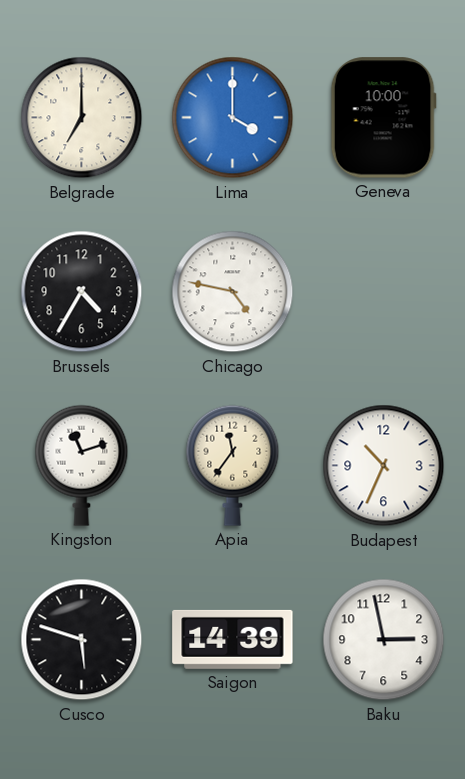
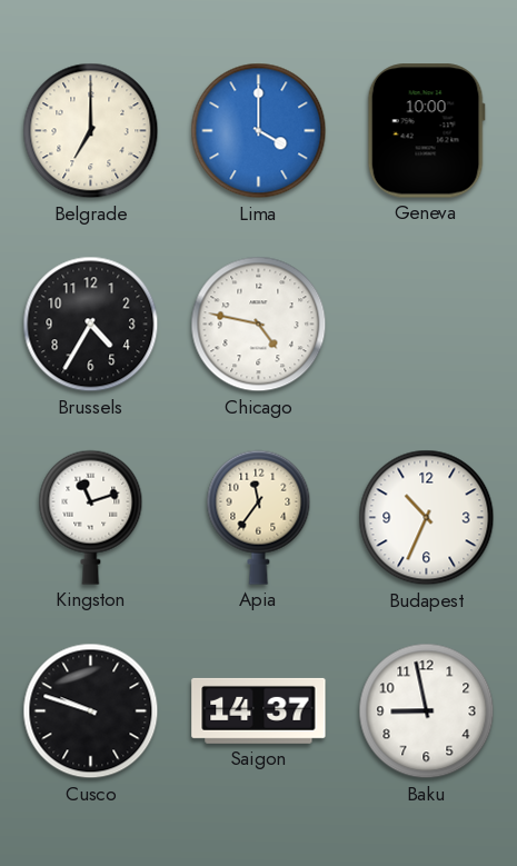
Cusco: 5:48 -> 9:48
Saigon: 14:39 -> 14:37
Baku: 2:58 -> 8:58
